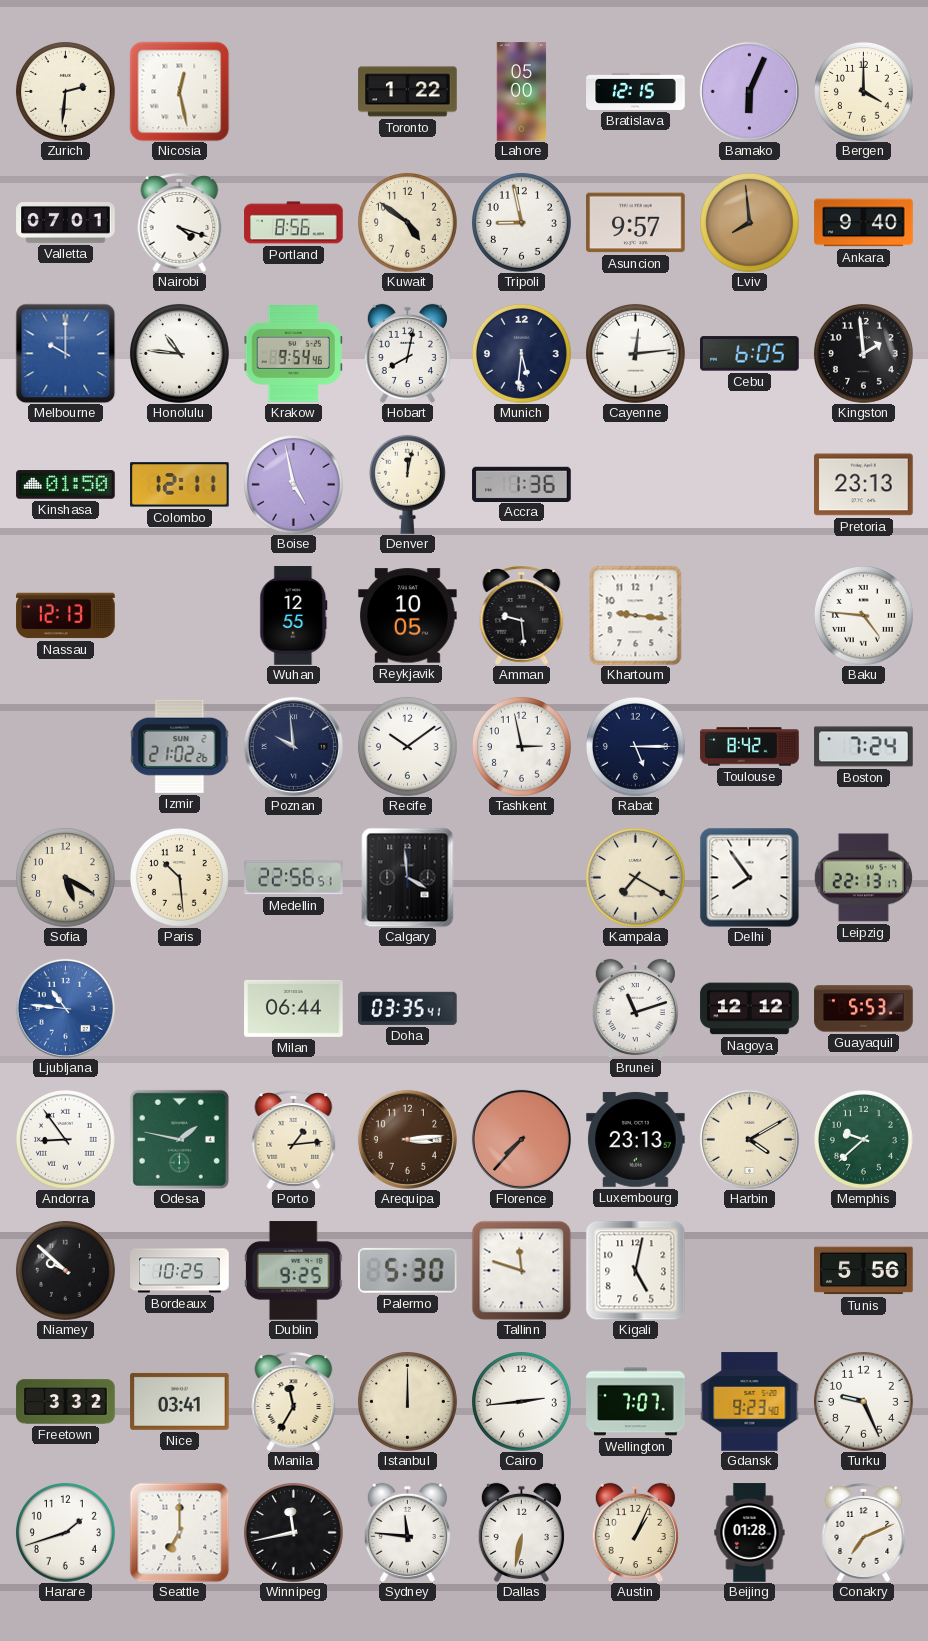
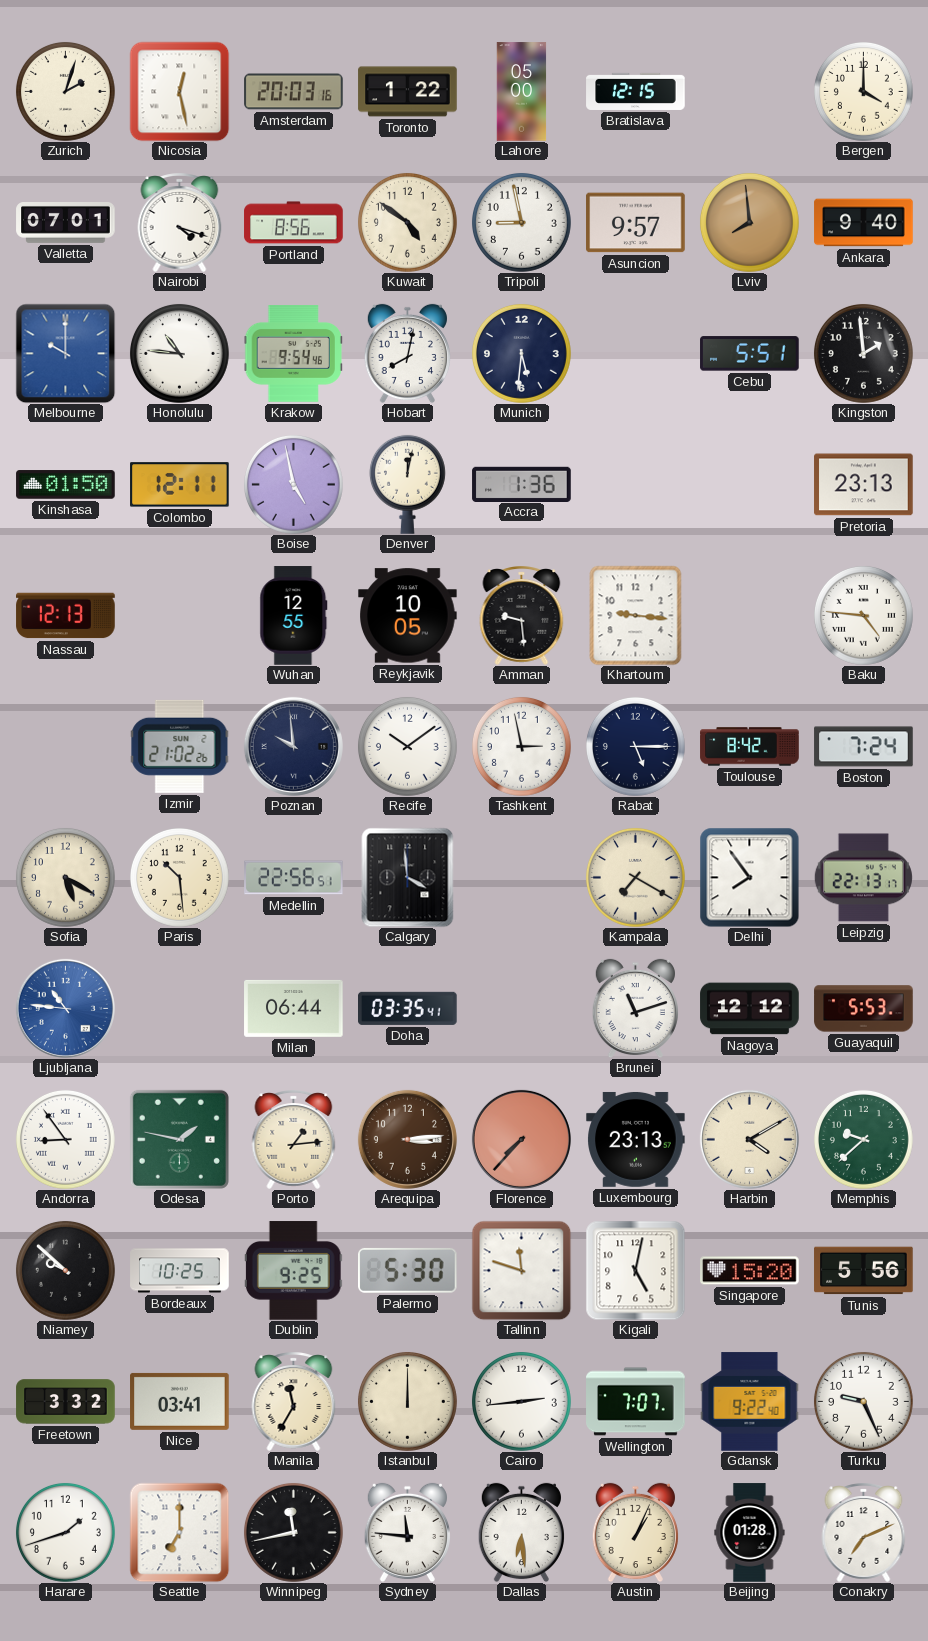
Zurich: 2:31 -> 2:03
Amsterdam: none -> 20:03
Bamako: 6:04 -> none
Cayenne: 12:14 -> none
Cebu: 6:05 -> 5:51
Singapore: none -> 15:20
Gdansk: 9:23 -> 9:22
Dallas: 6:32 -> 6:29
